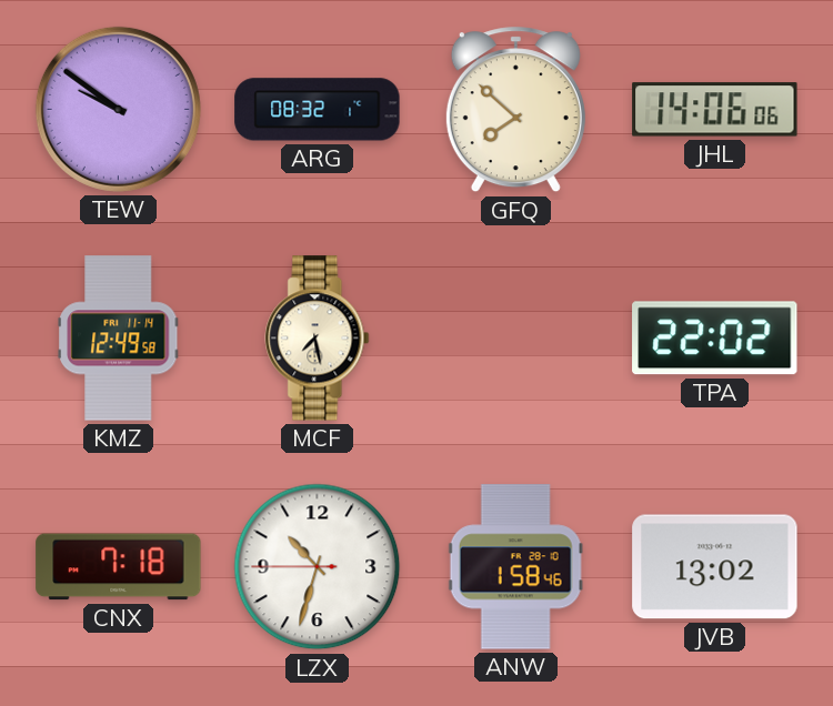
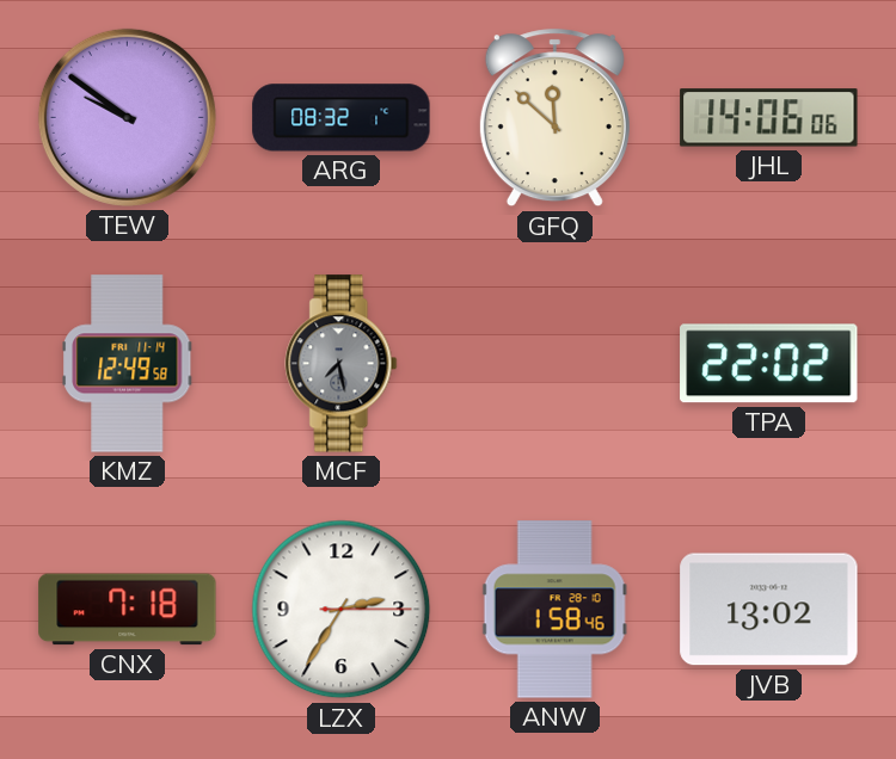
GFQ: 7:52 -> 11:52
MCF dial: cream -> grey
LZX: 10:32 -> 2:35
